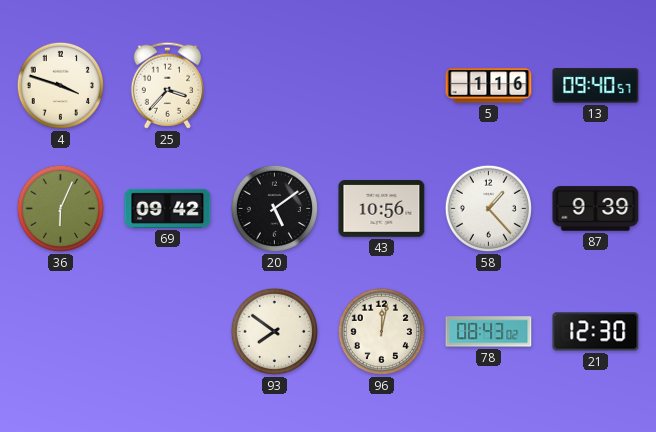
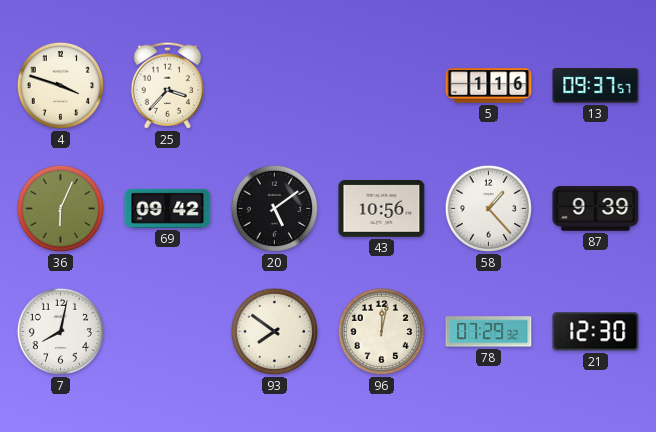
13: 09:40 -> 09:37
7: none -> 8:02
78: 08:43 -> 07:29
